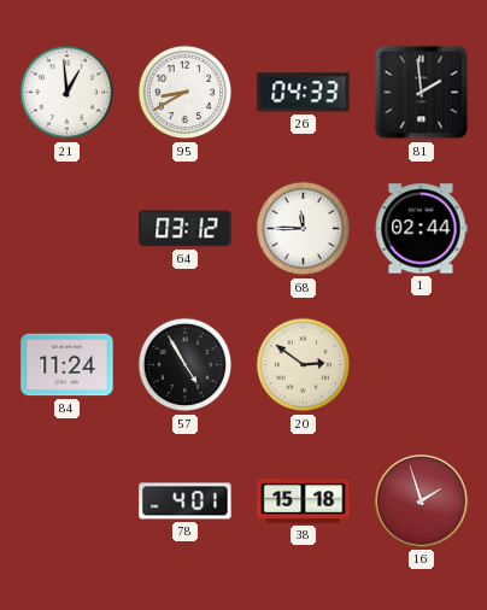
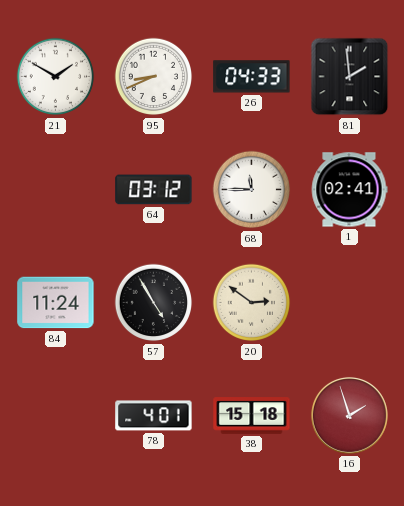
21: 12:59 -> 1:50
95: 8:40 -> 8:41
1: 02:44 -> 02:41
